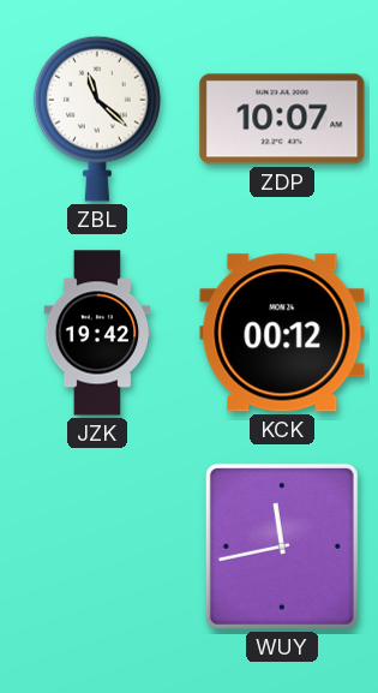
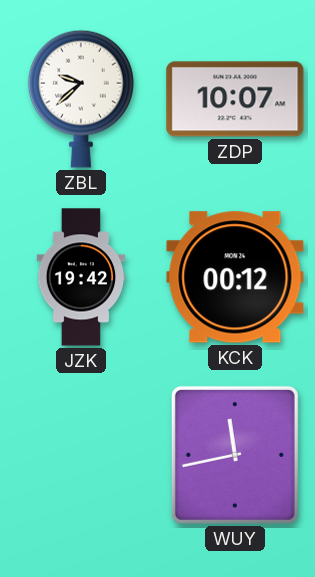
ZBL: 11:22 -> 9:38
